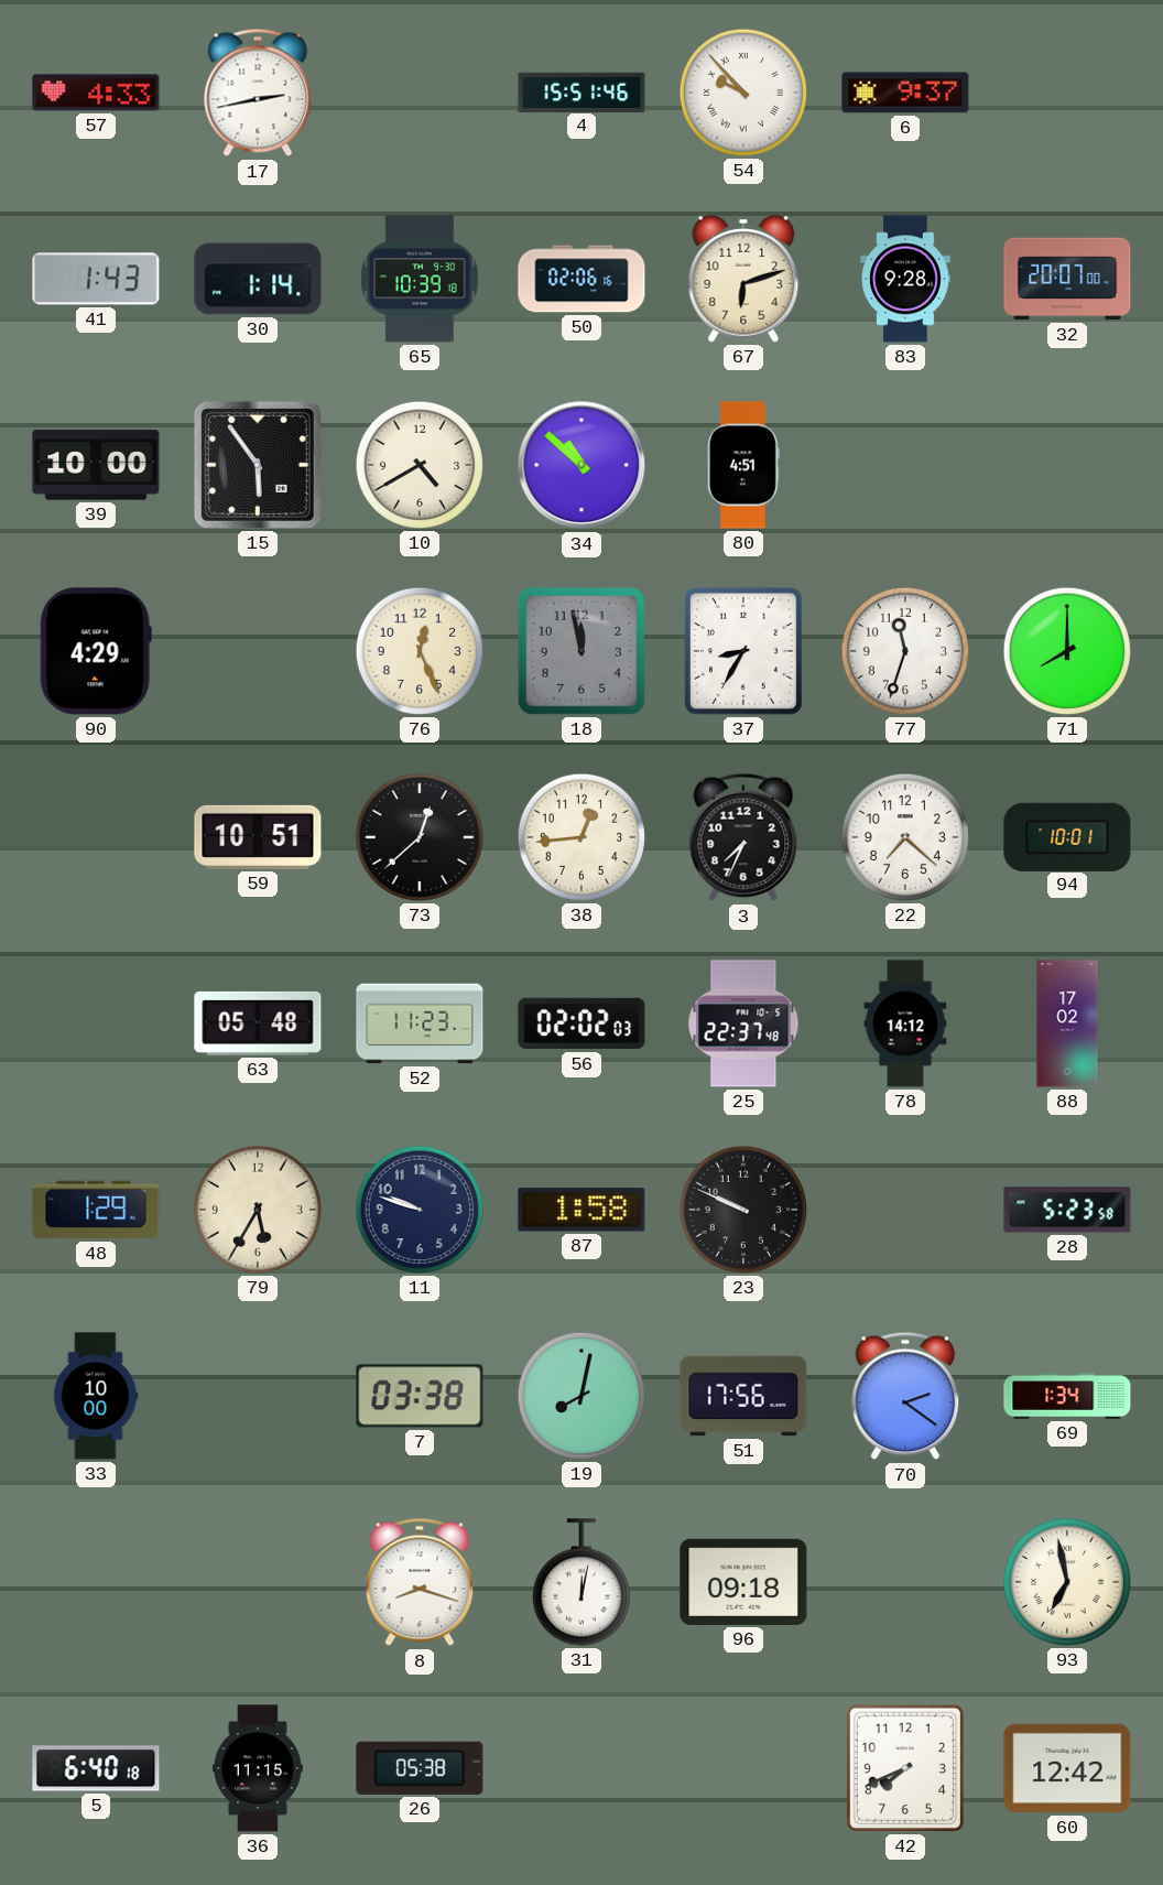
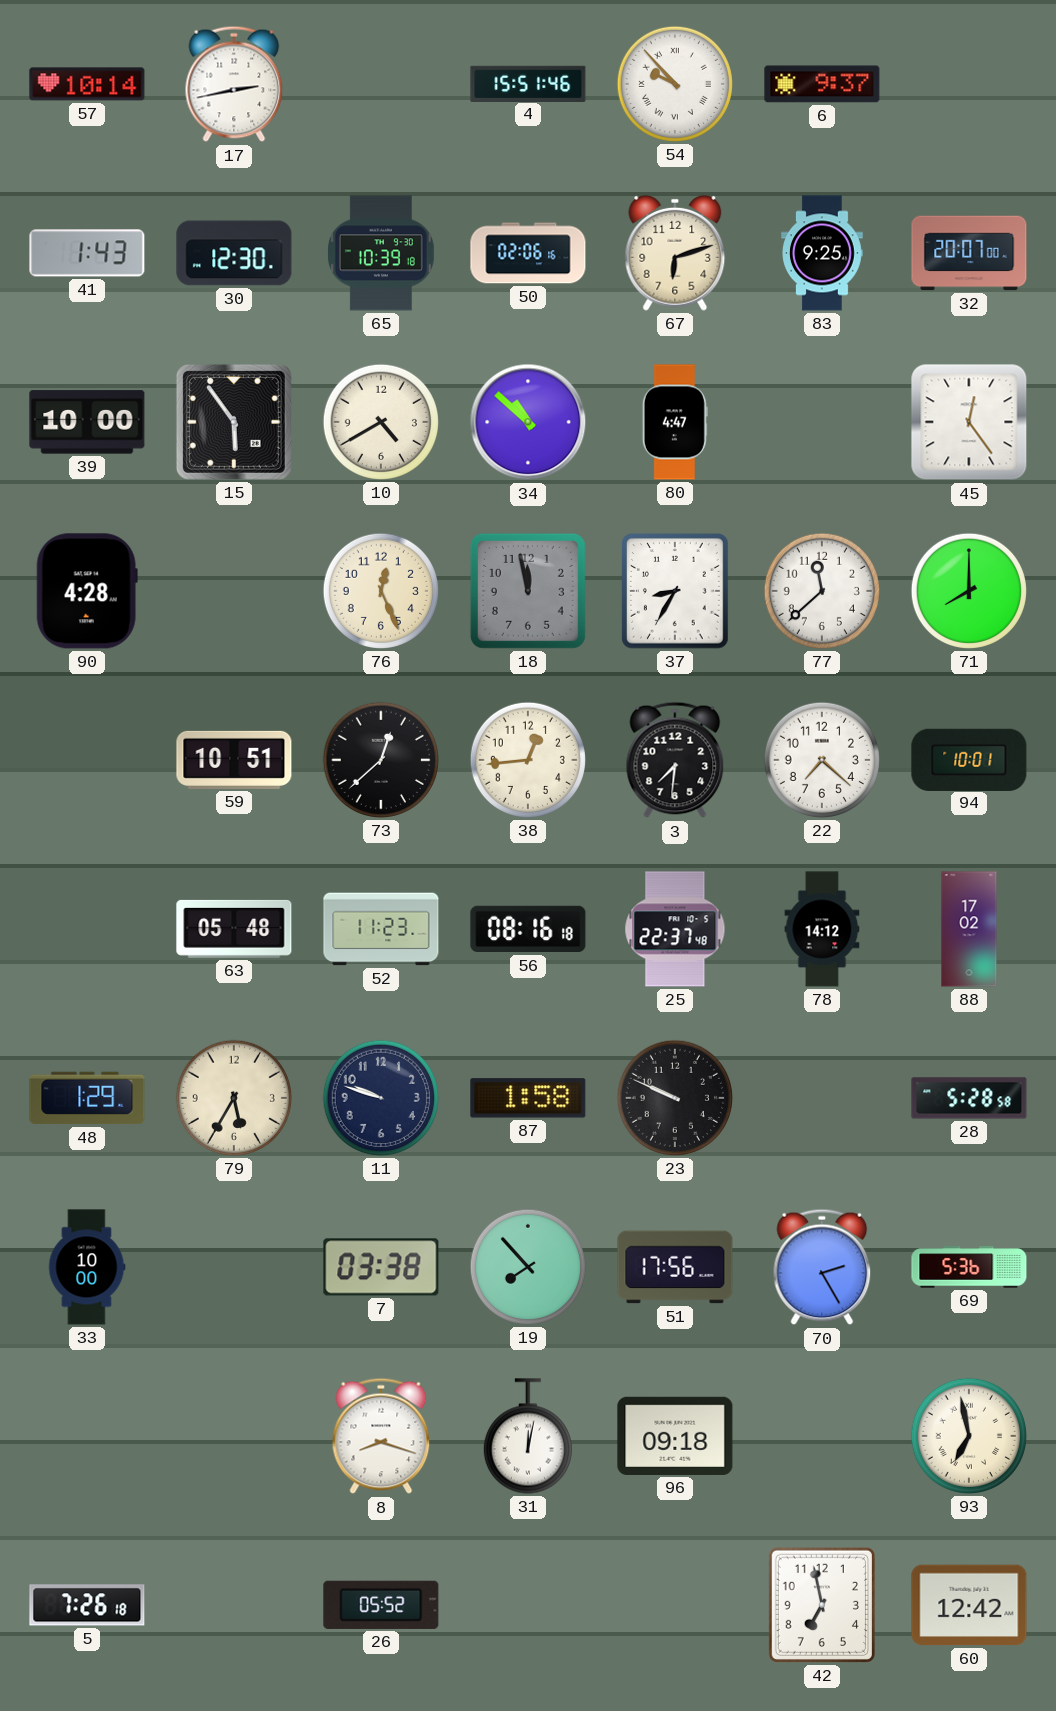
57: 4:33 -> 10:14
30: 1:14 -> 12:30
83: 9:28 -> 9:25
80: 4:51 -> 4:47
45: none -> 12:24
90: 4:29 -> 4:28
77: 11:33 -> 11:38
3: 7:34 -> 7:31
56: 02:02 -> 08:16
28: 5:23 -> 5:28
19: 8:02 -> 7:53
70: 2:21 -> 2:25
69: 1:34 -> 5:36
5: 6:40 -> 7:26
36: 11:15 -> none
26: 05:38 -> 05:52
42: 7:41 -> 6:58
